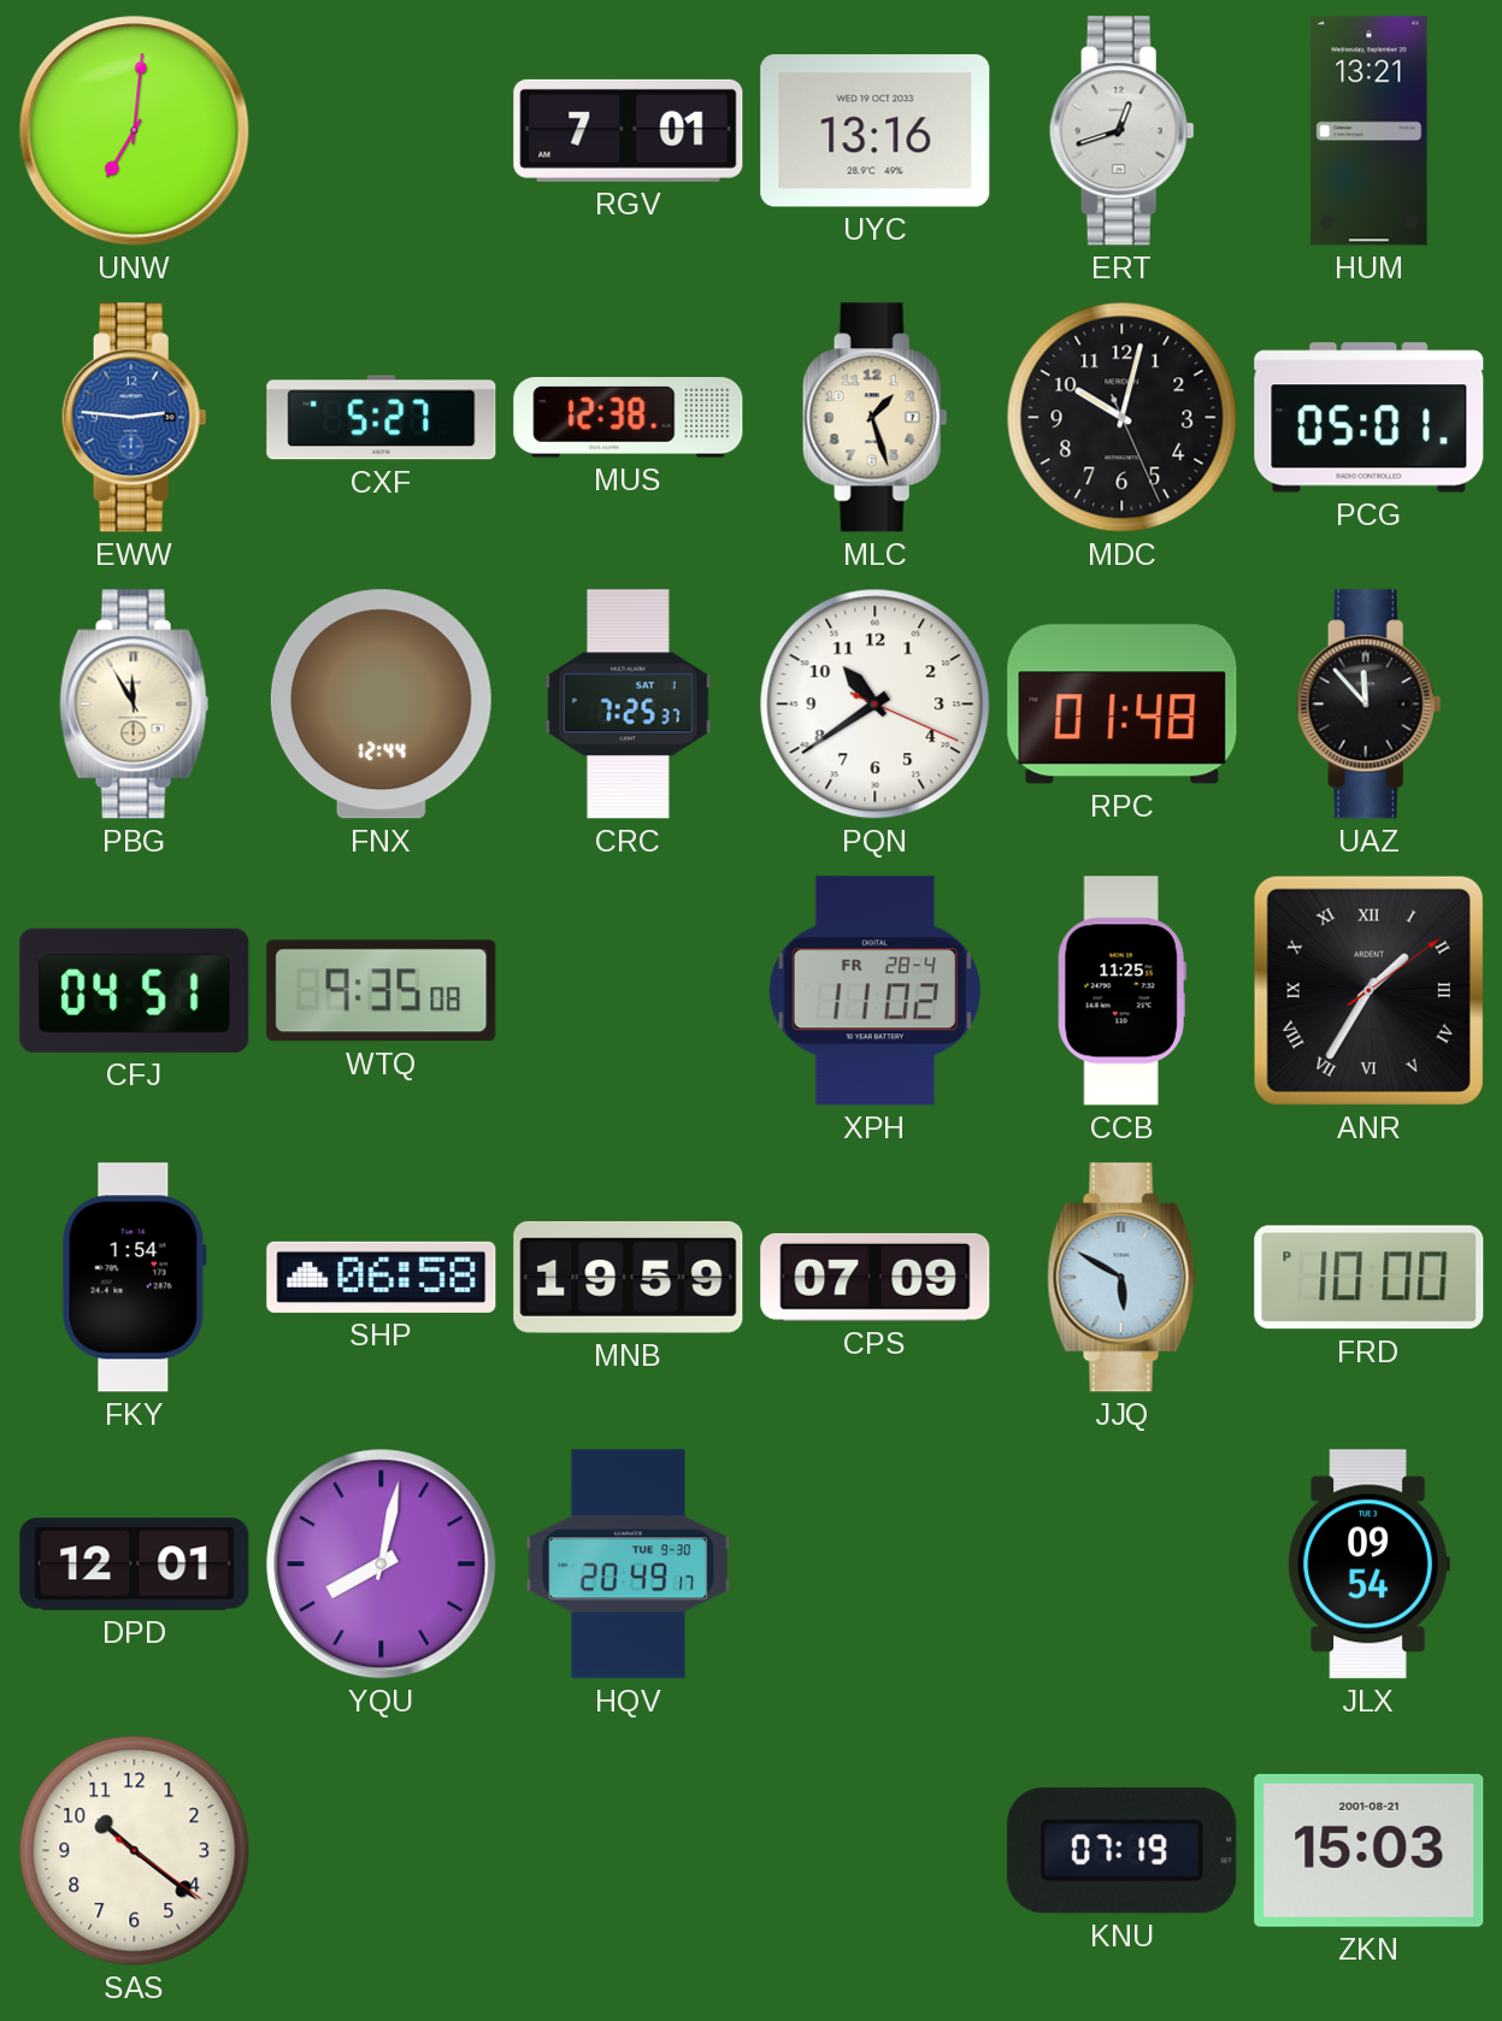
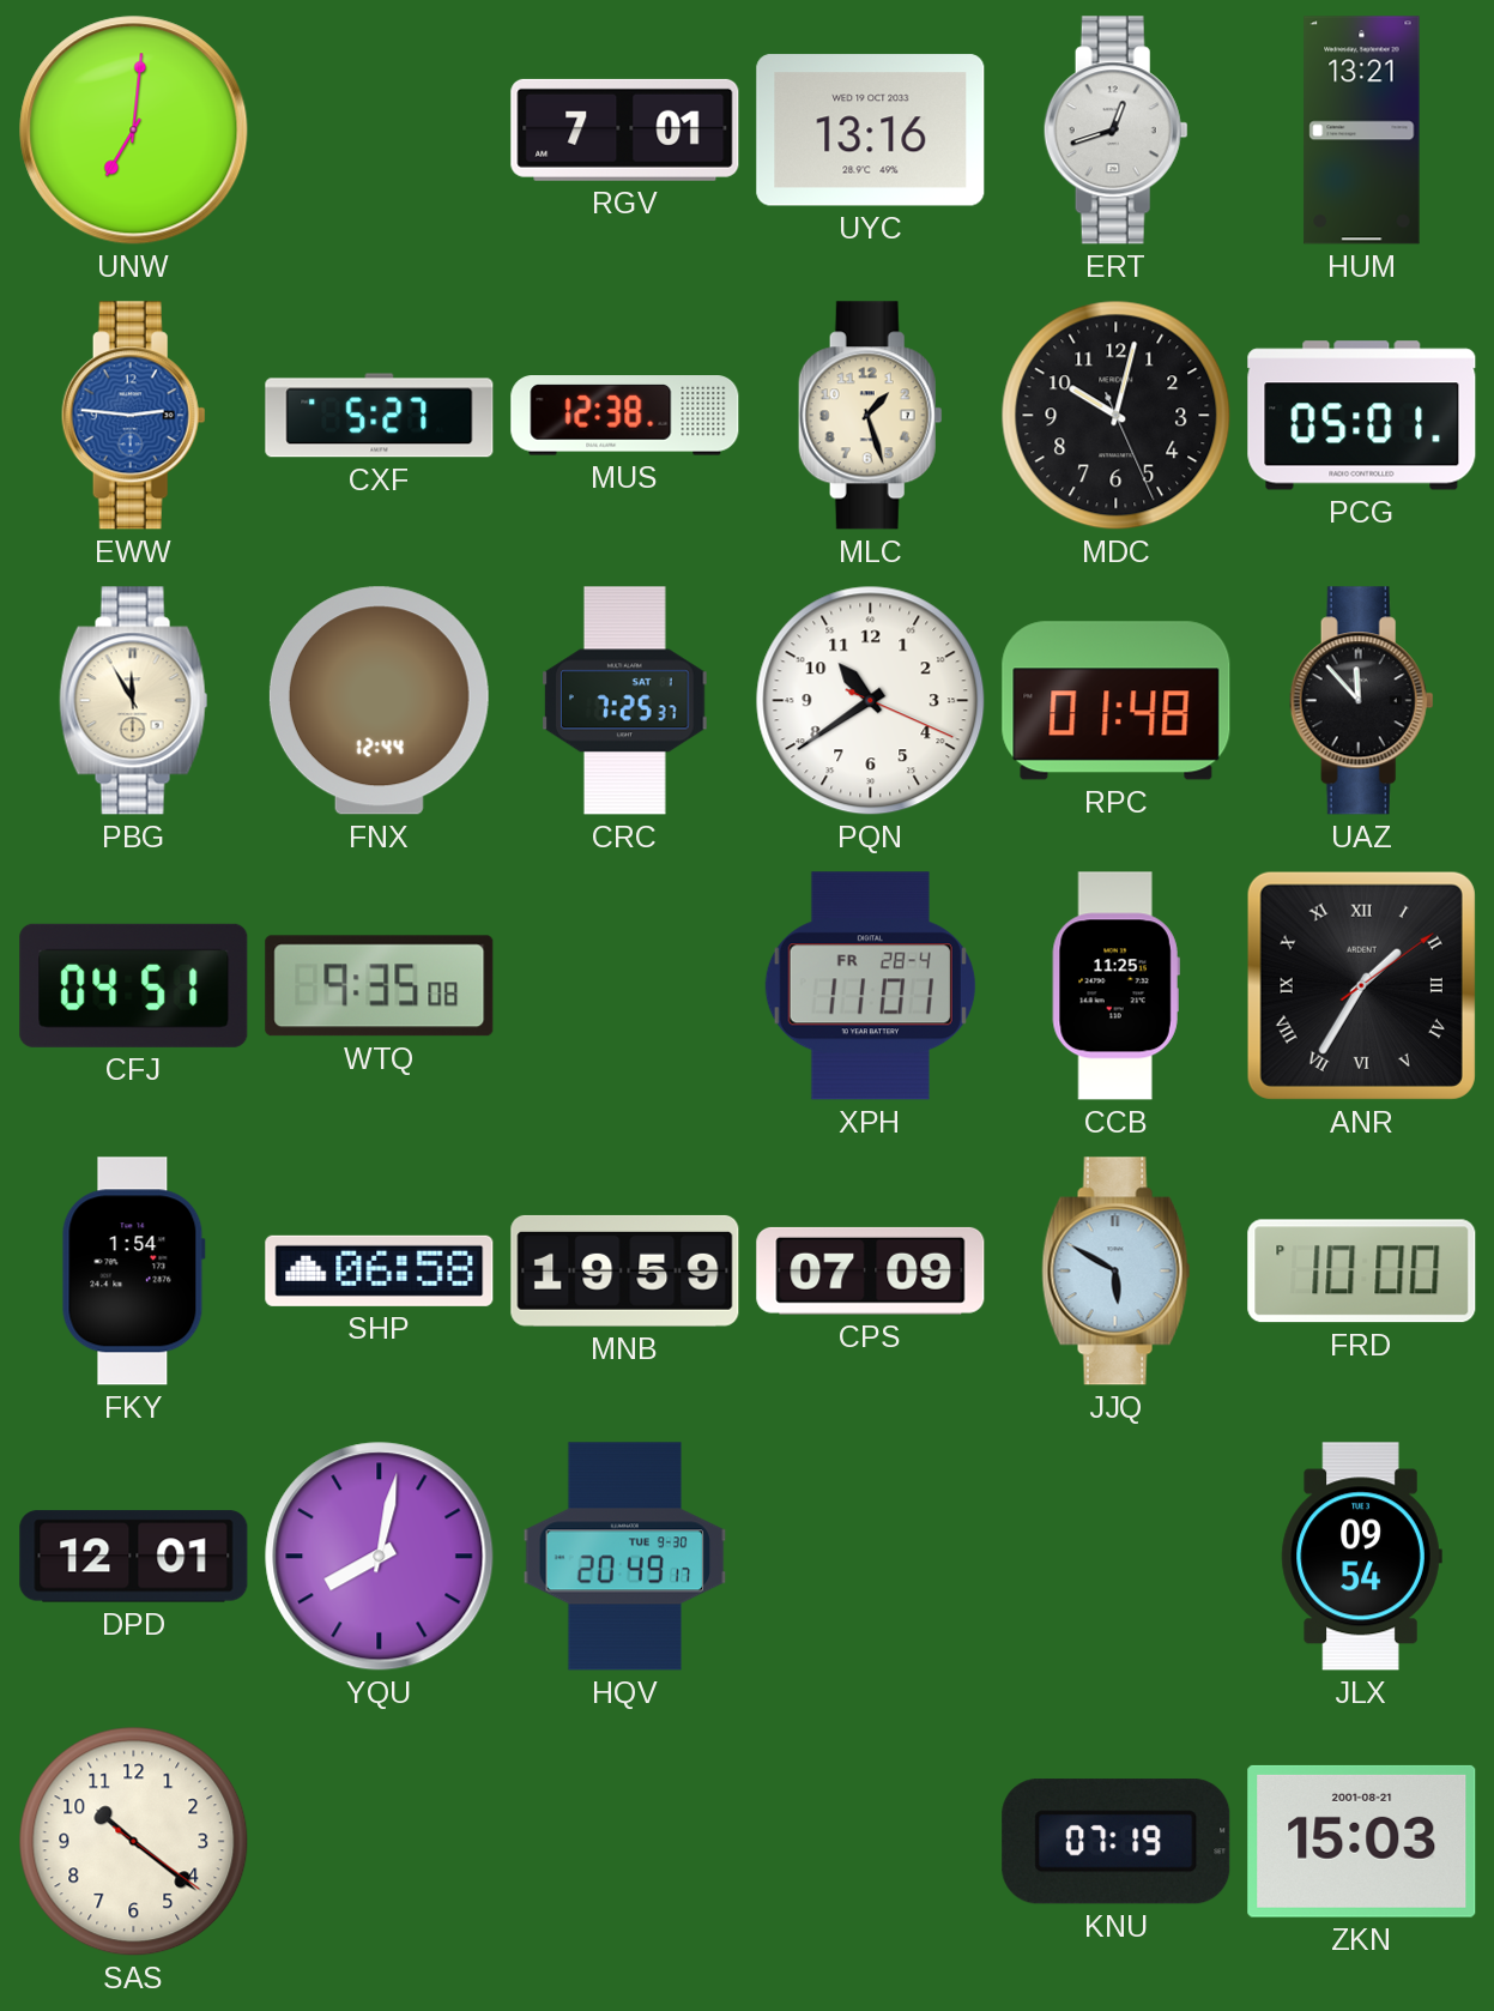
XPH: 11:02 -> 11:01
